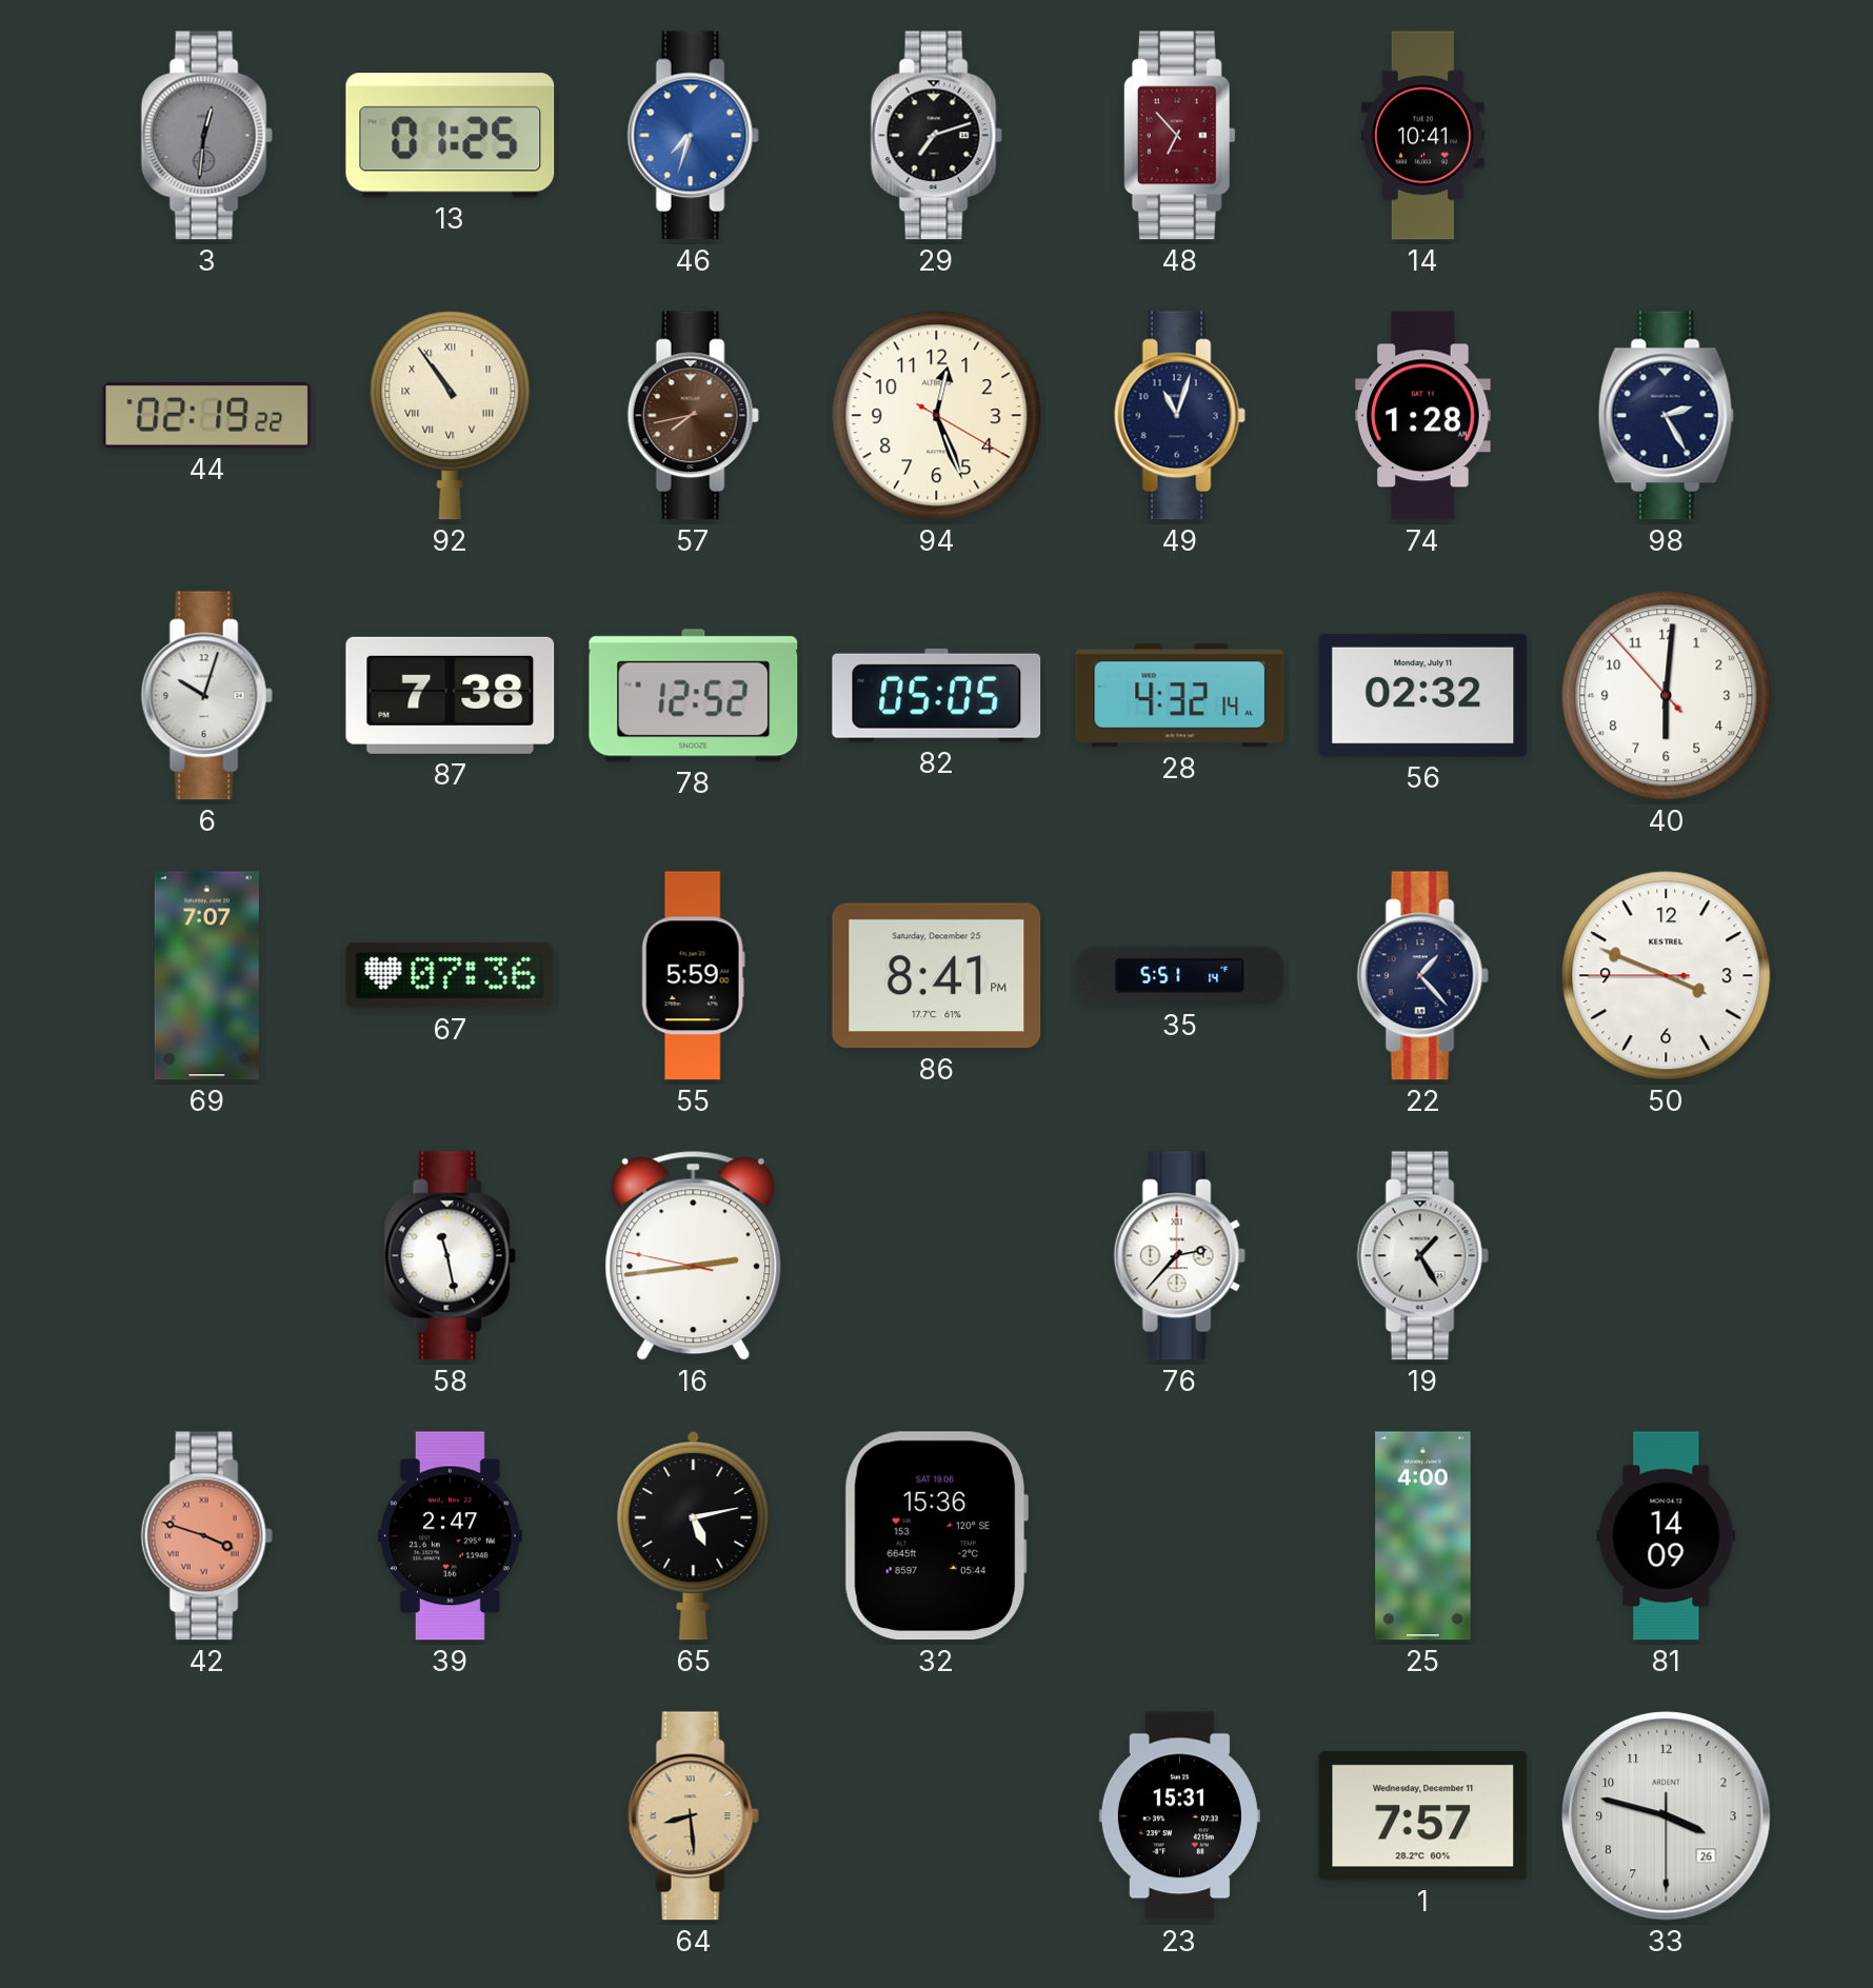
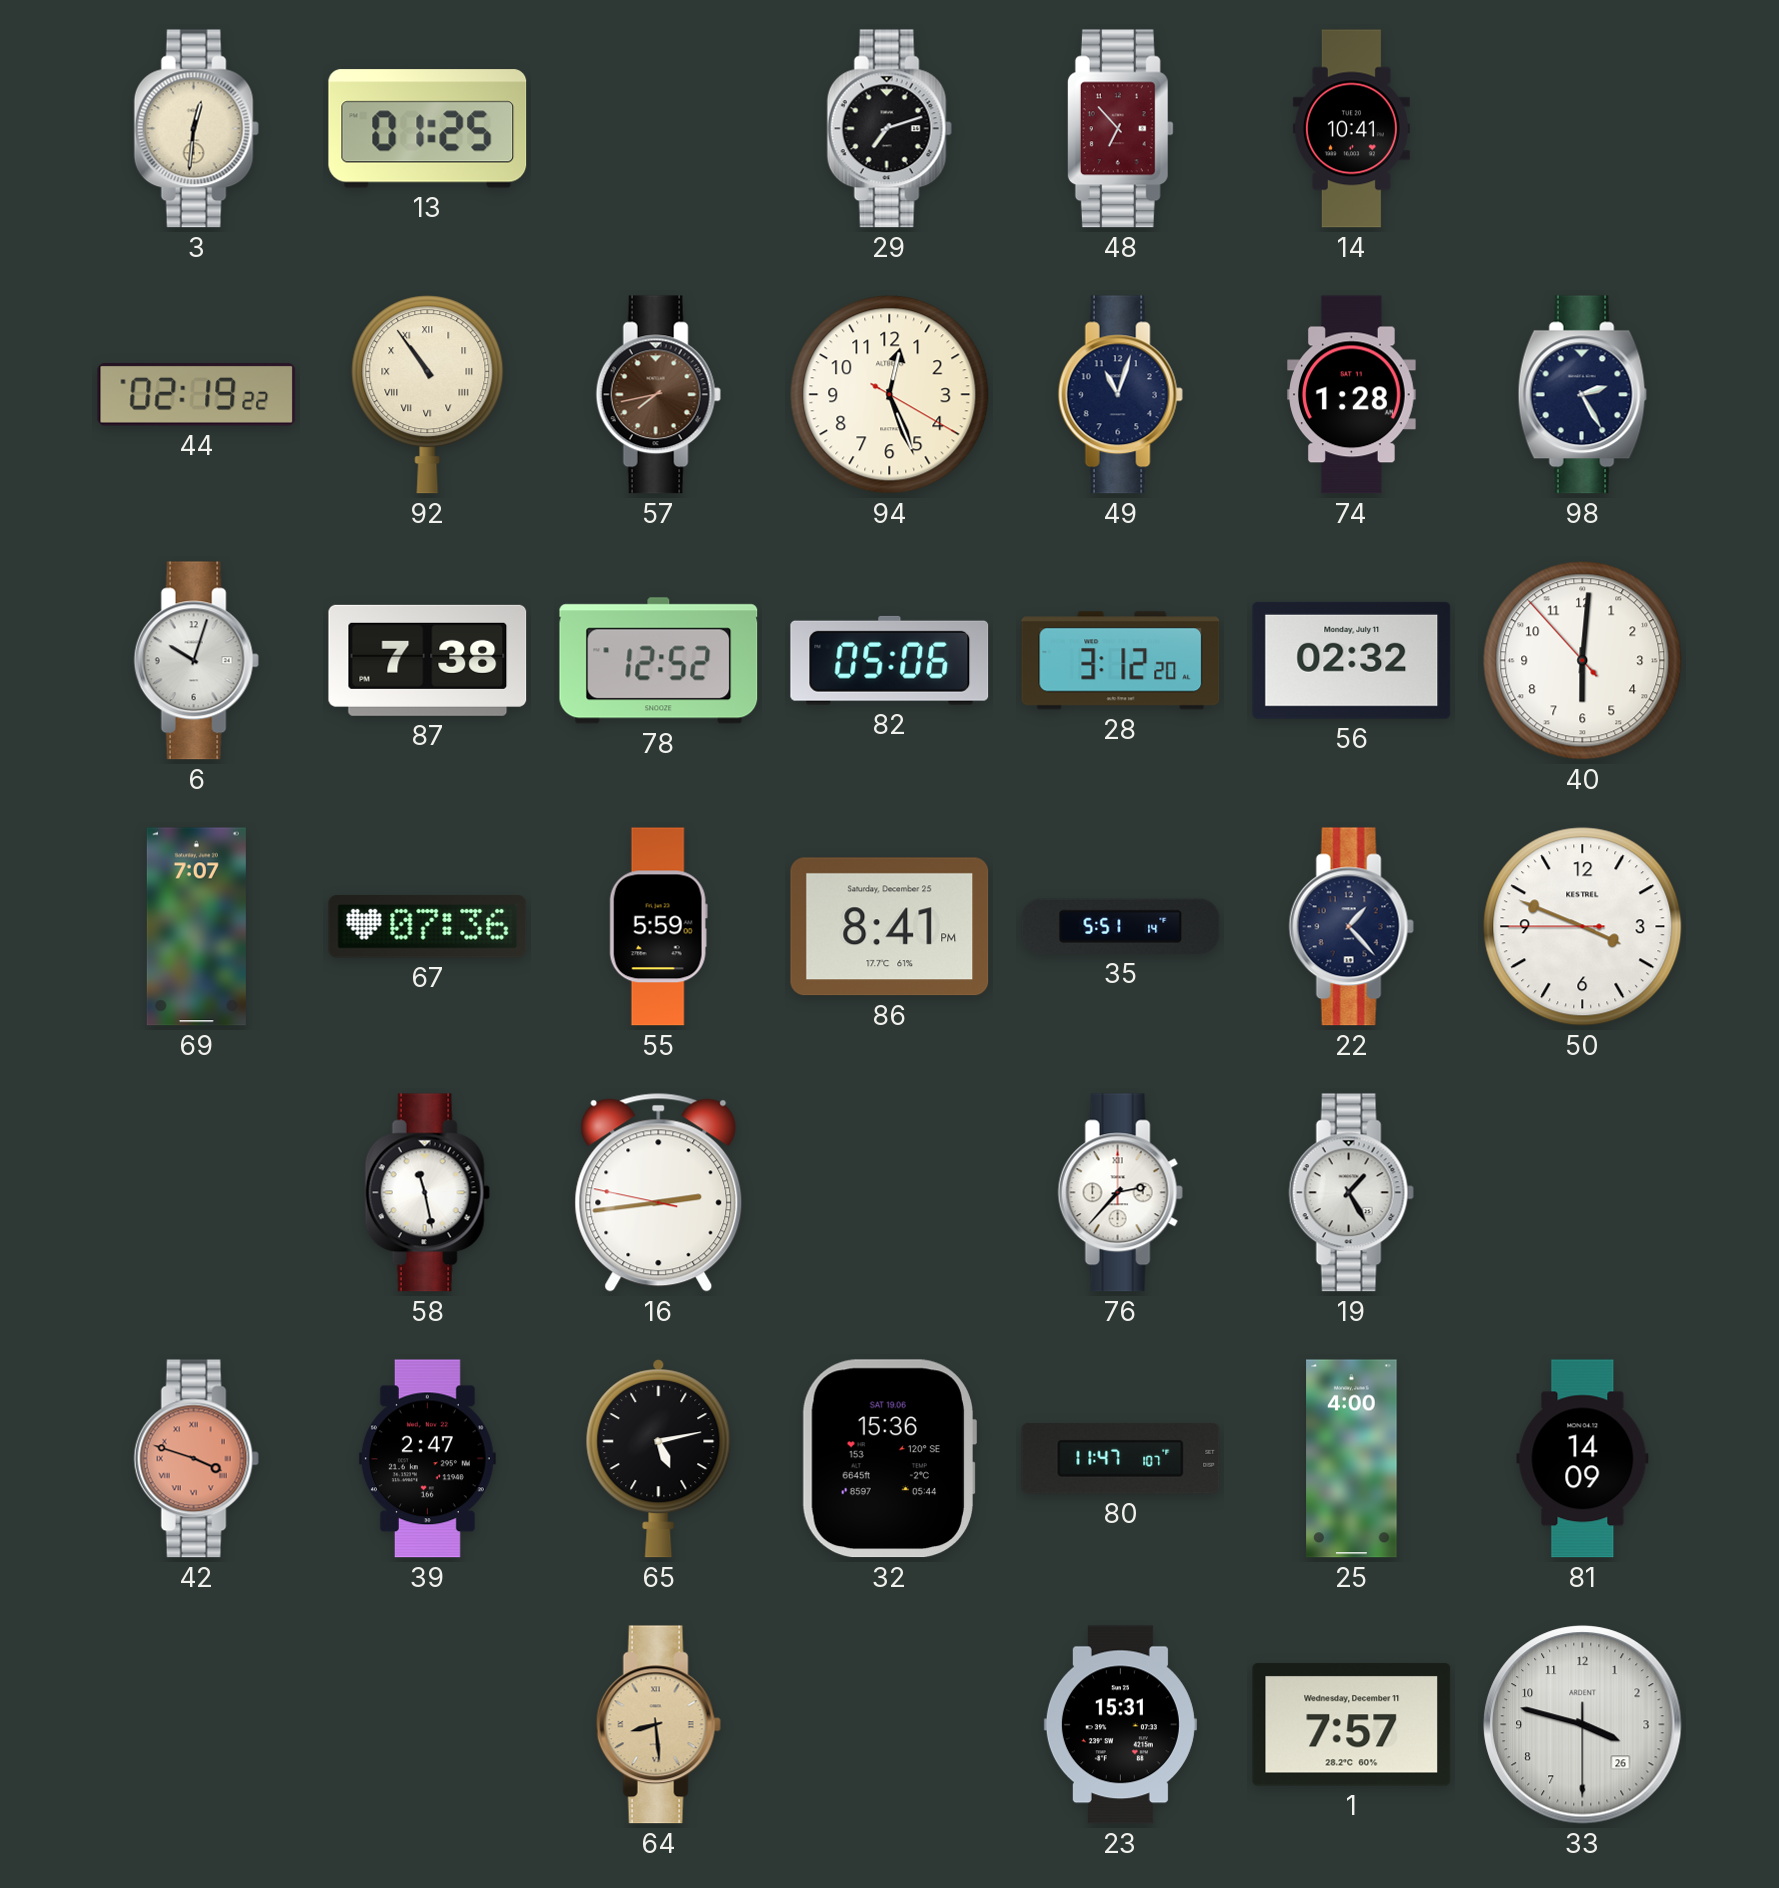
3 dial: grey -> cream
46: 7:33 -> none
82: 05:05 -> 05:06
28: 4:32 -> 3:12
80: none -> 11:47
